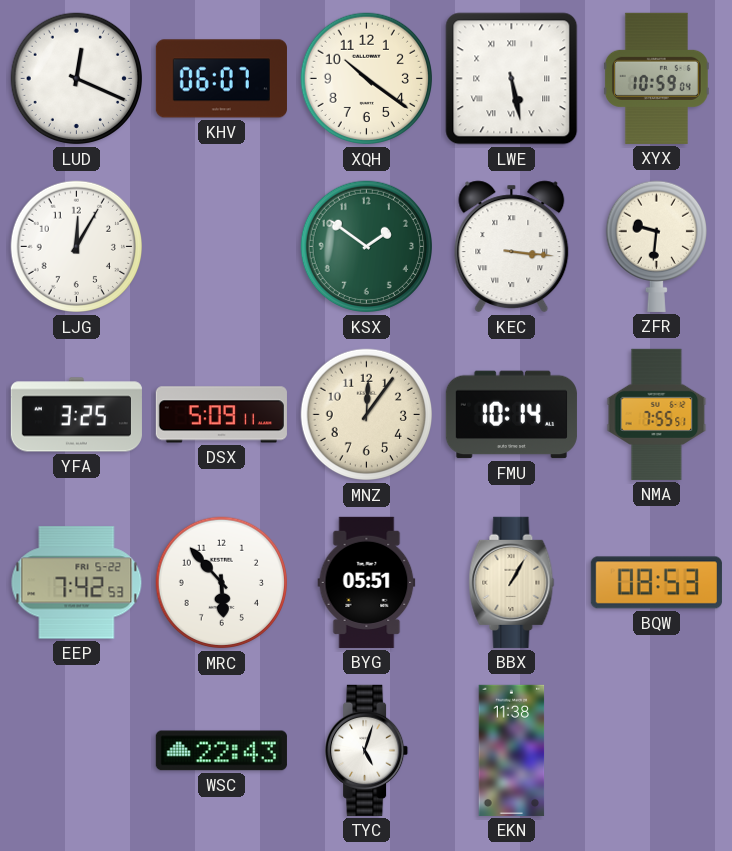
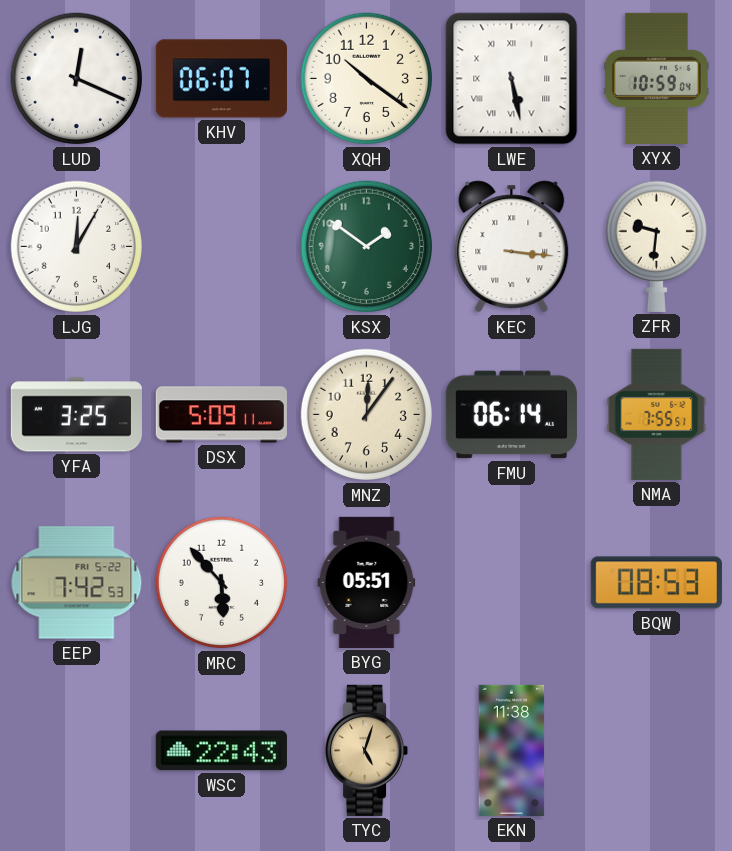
FMU: 10:14 -> 06:14
BBX: 1:05 -> none
TYC dial: white -> champagne
